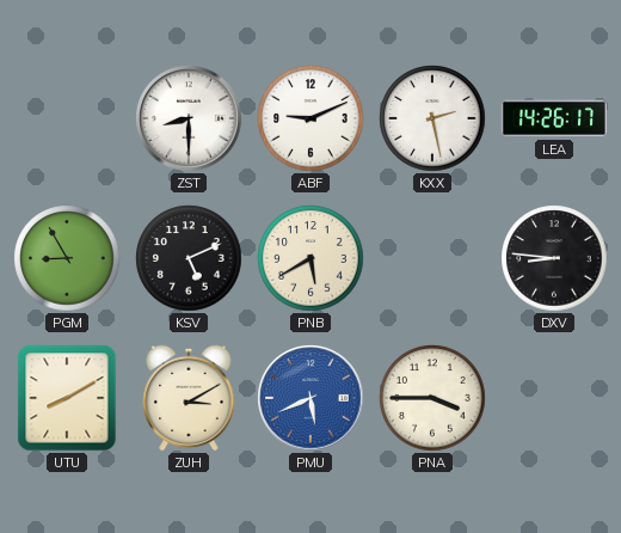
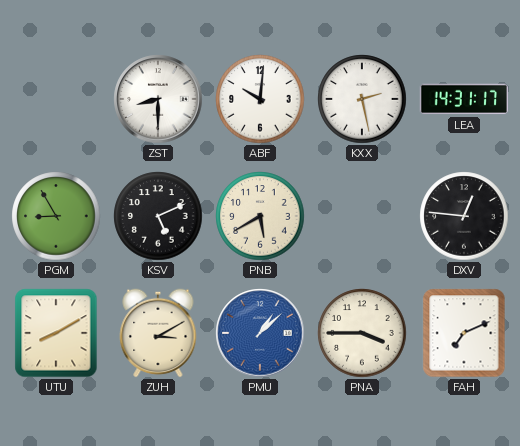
ABF: 9:11 -> 10:01
LEA: 14:26 -> 14:31
DXV: 8:46 -> 12:46
PMU: 5:41 -> 1:08
FAH: none -> 7:11
